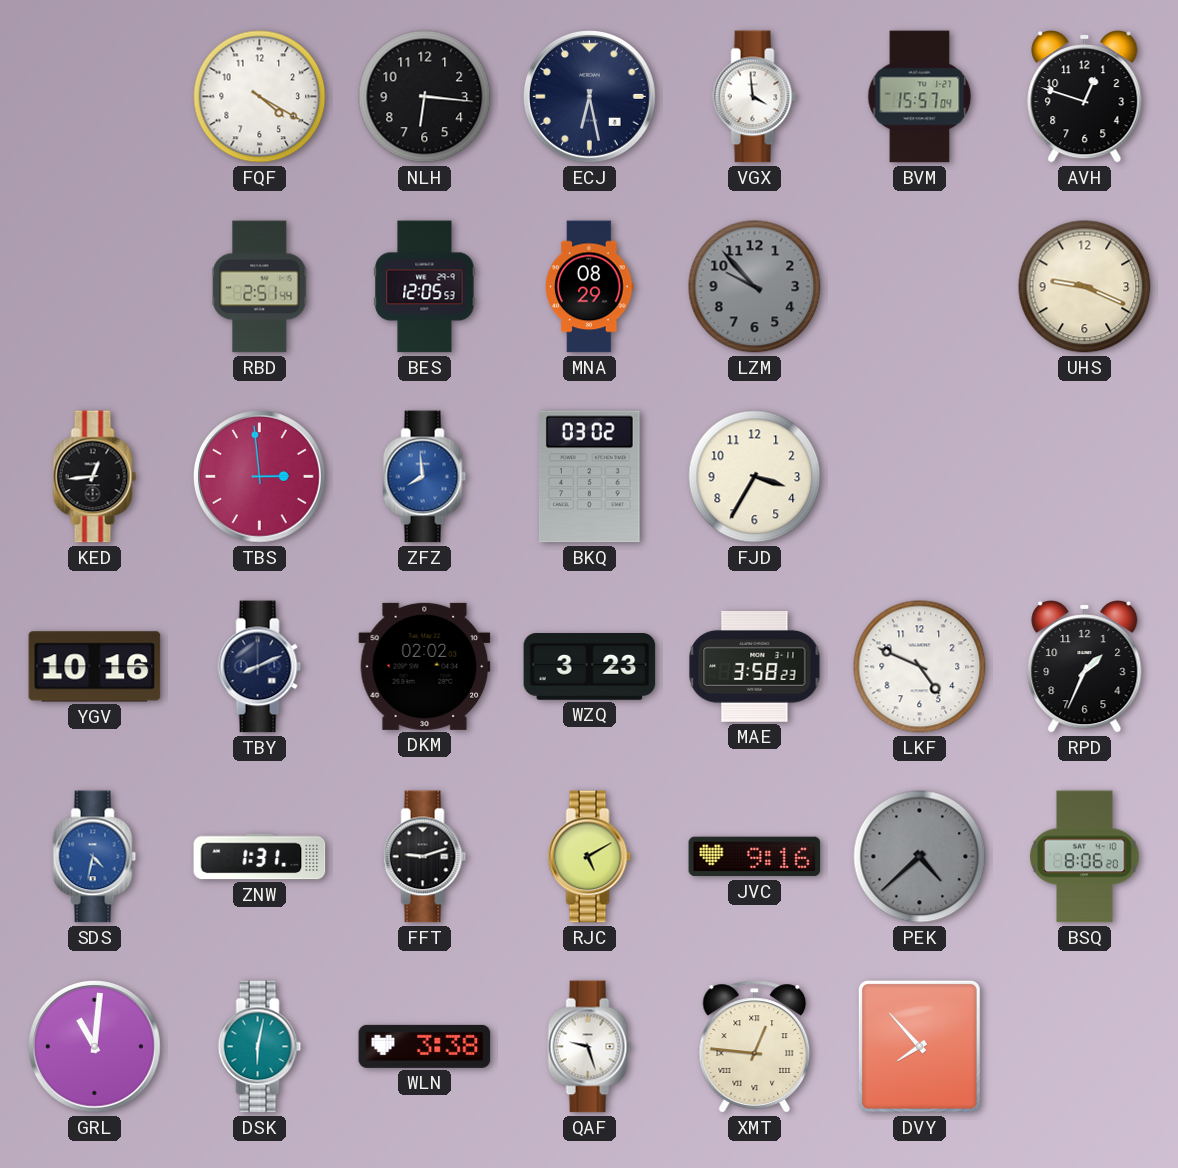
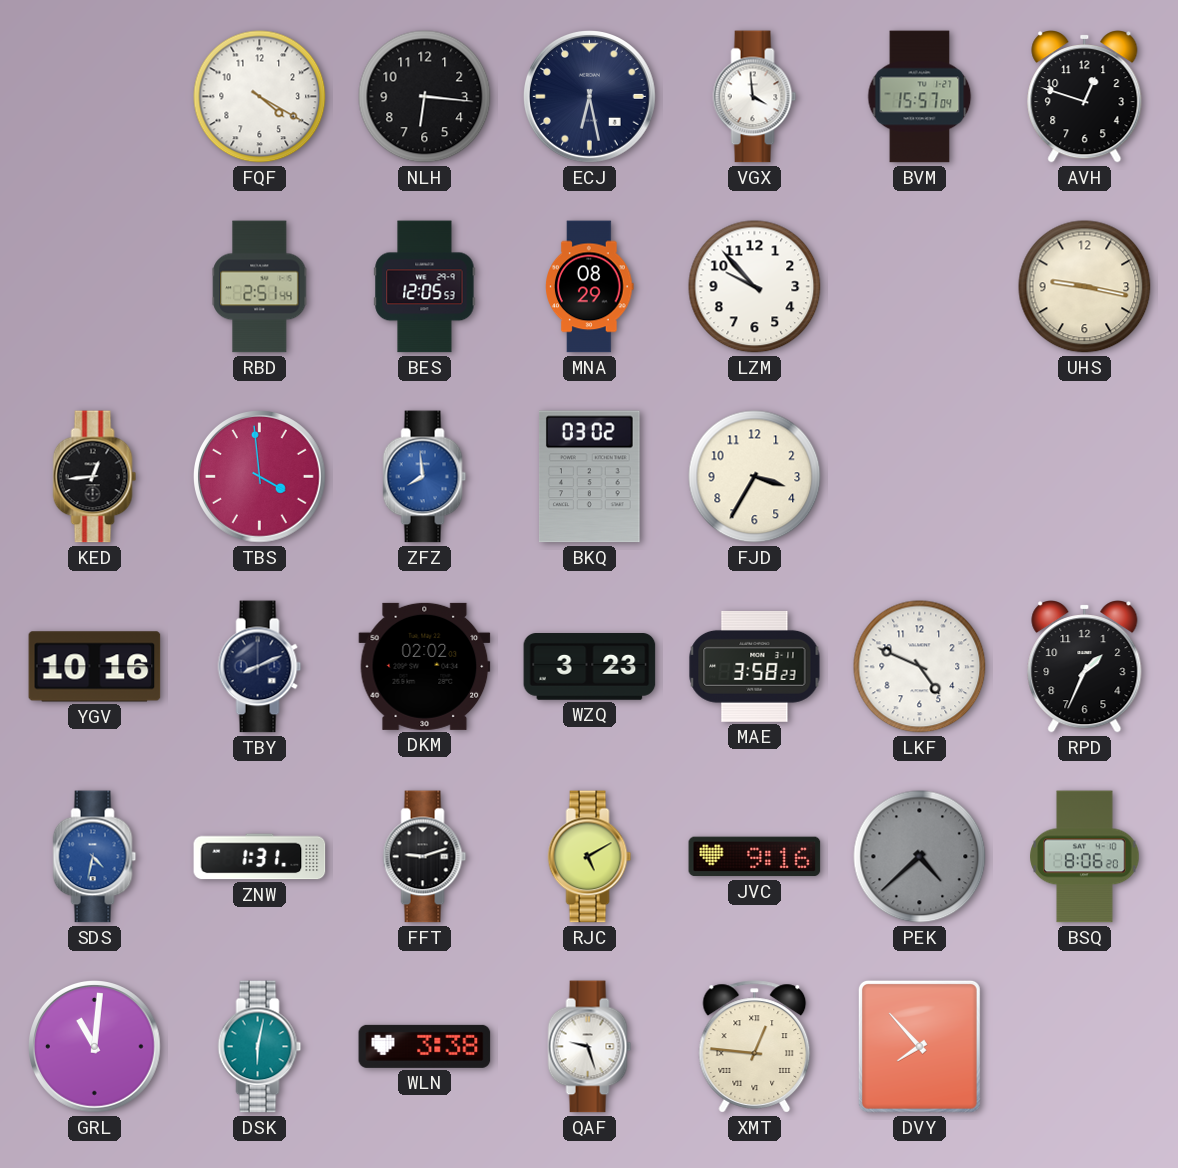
LZM dial: grey -> white
UHS: 9:19 -> 9:17
TBS: 2:59 -> 3:59
